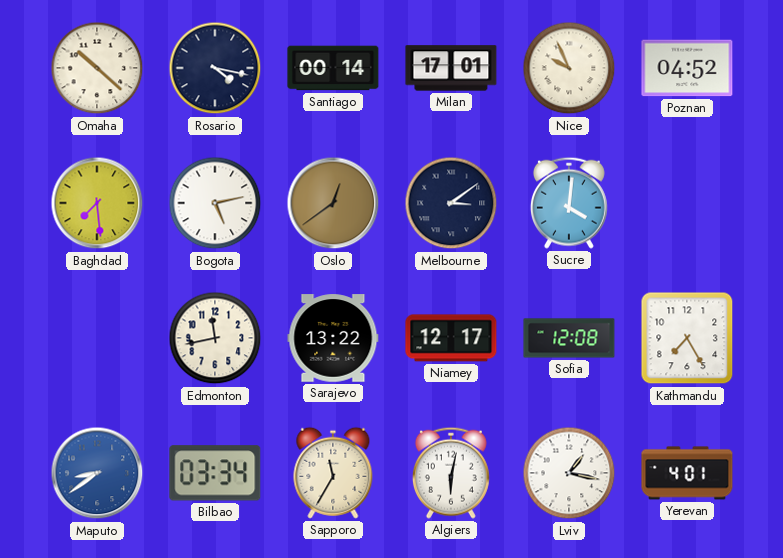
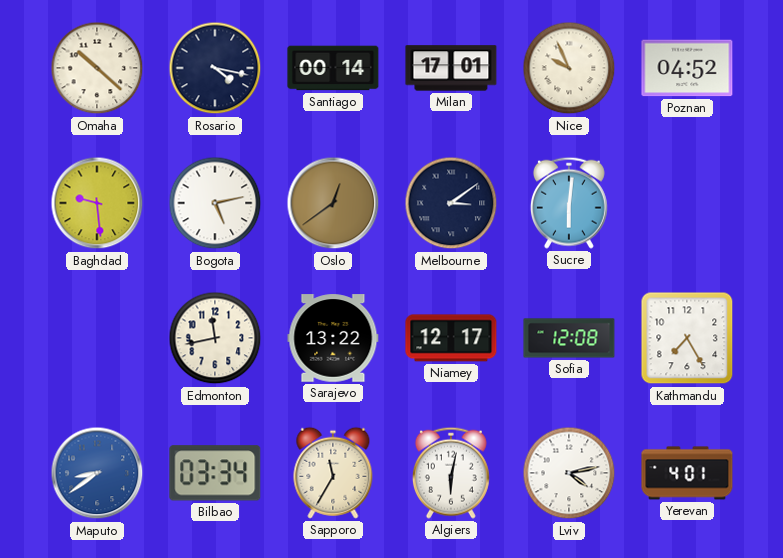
Baghdad: 7:29 -> 9:29
Sucre: 4:01 -> 6:01
Lviv: 1:17 -> 4:13
